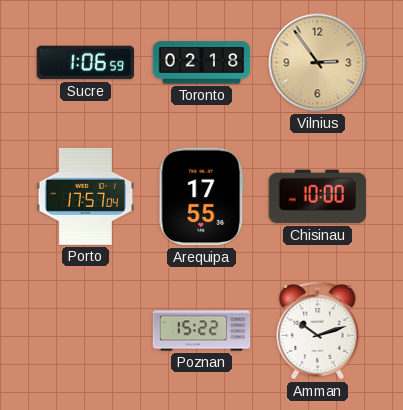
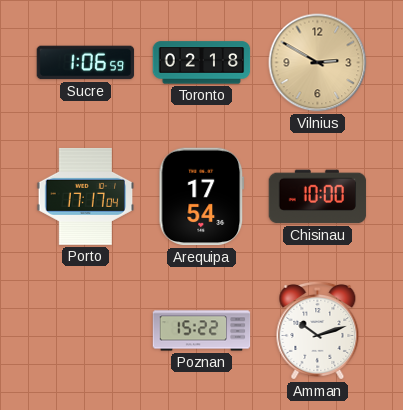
Vilnius: 2:54 -> 2:50
Porto: 17:57 -> 17:17
Arequipa: 17:55 -> 17:54
